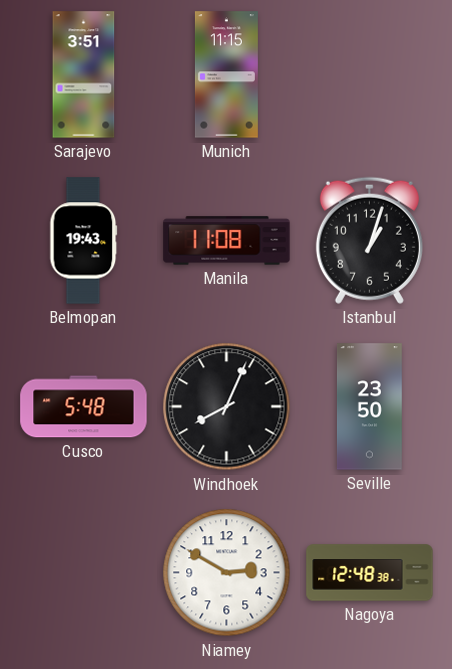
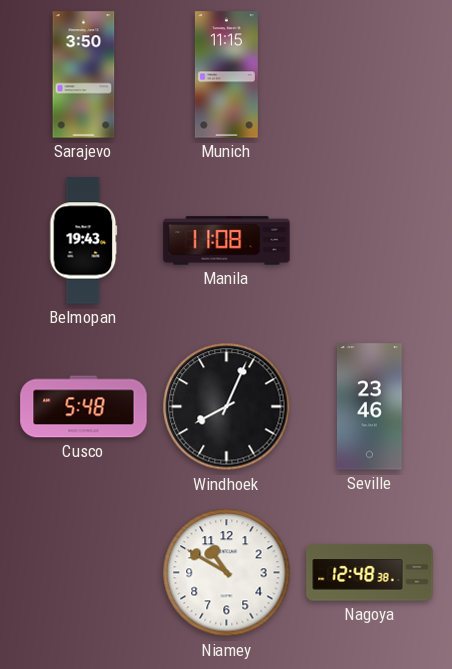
Sarajevo: 3:51 -> 3:50
Istanbul: 1:03 -> none
Seville: 23:50 -> 23:46
Niamey: 2:50 -> 10:50
